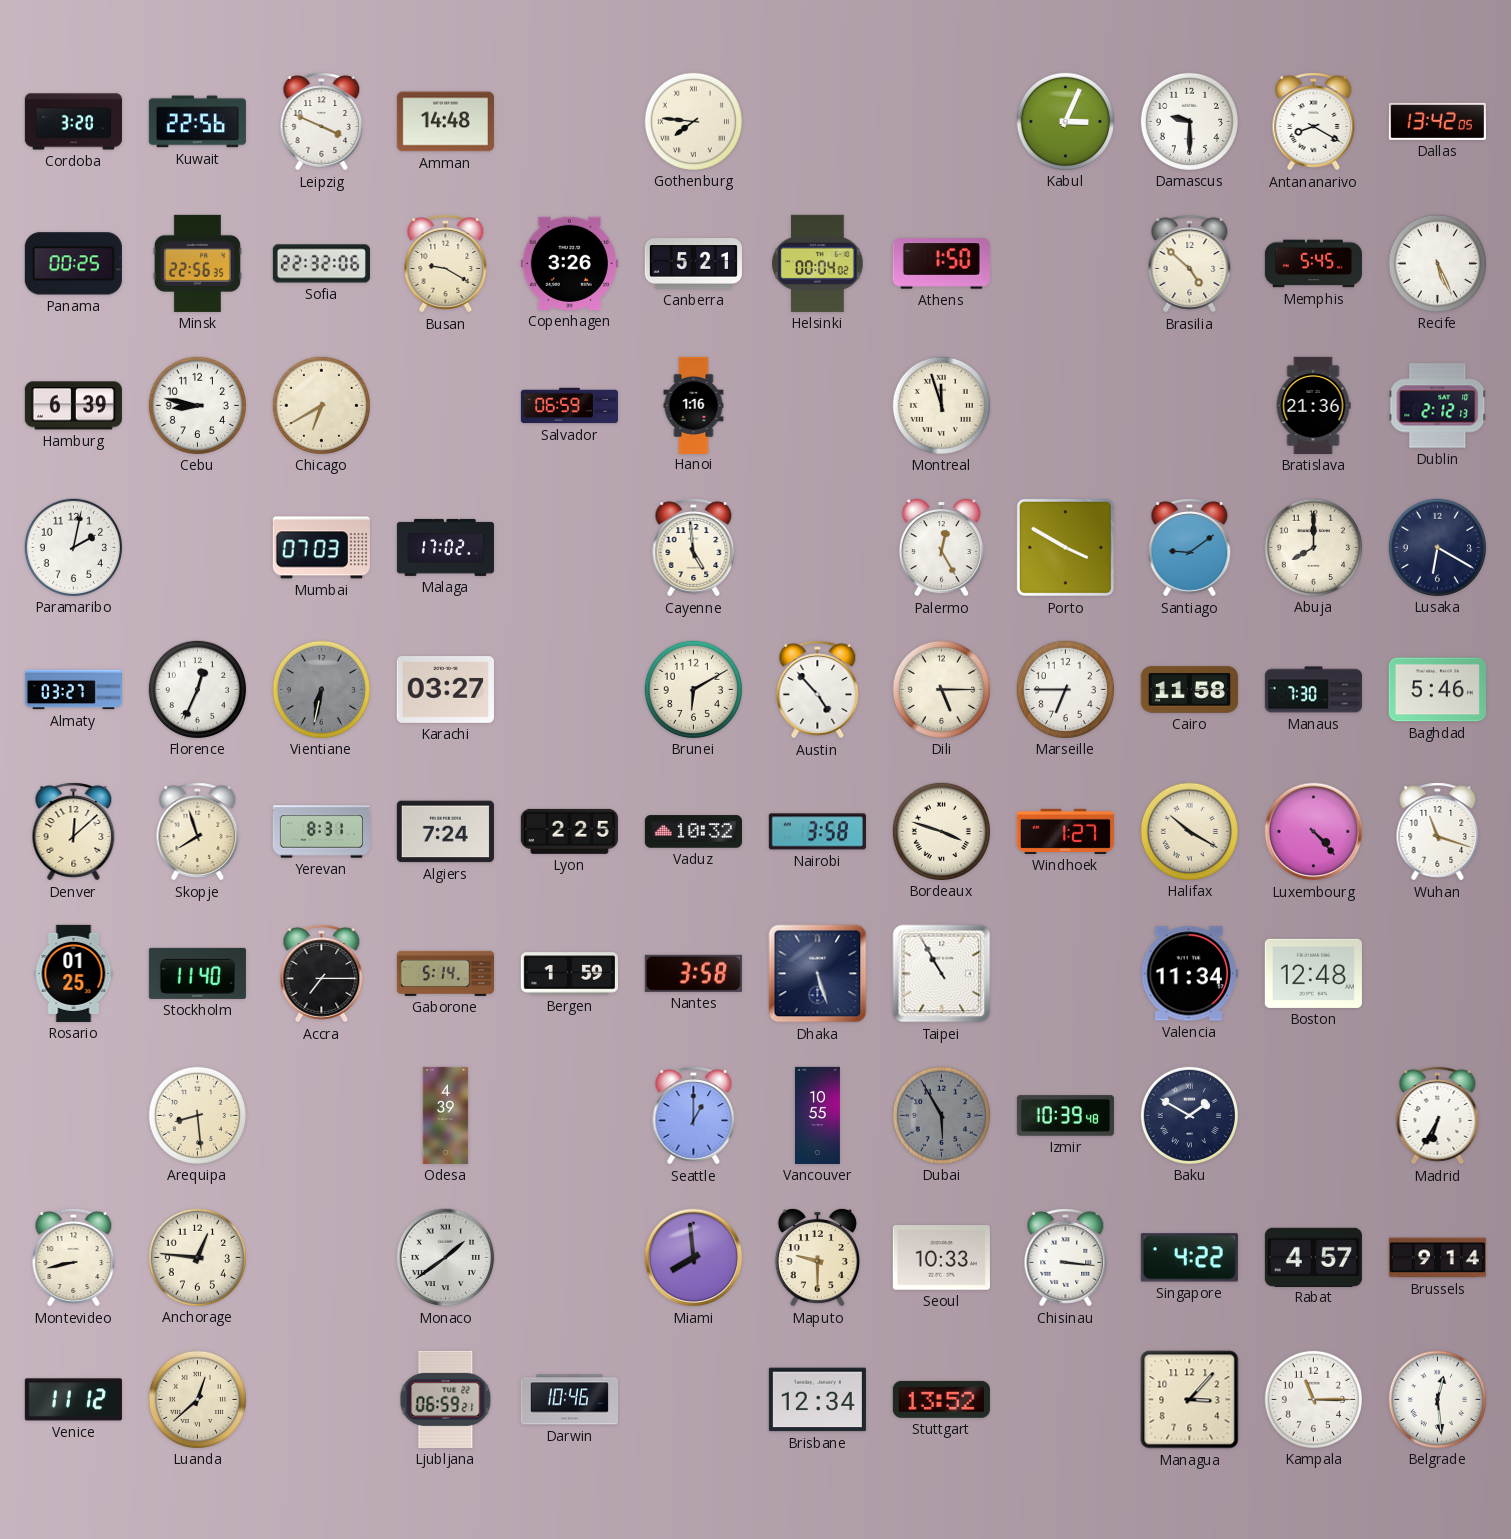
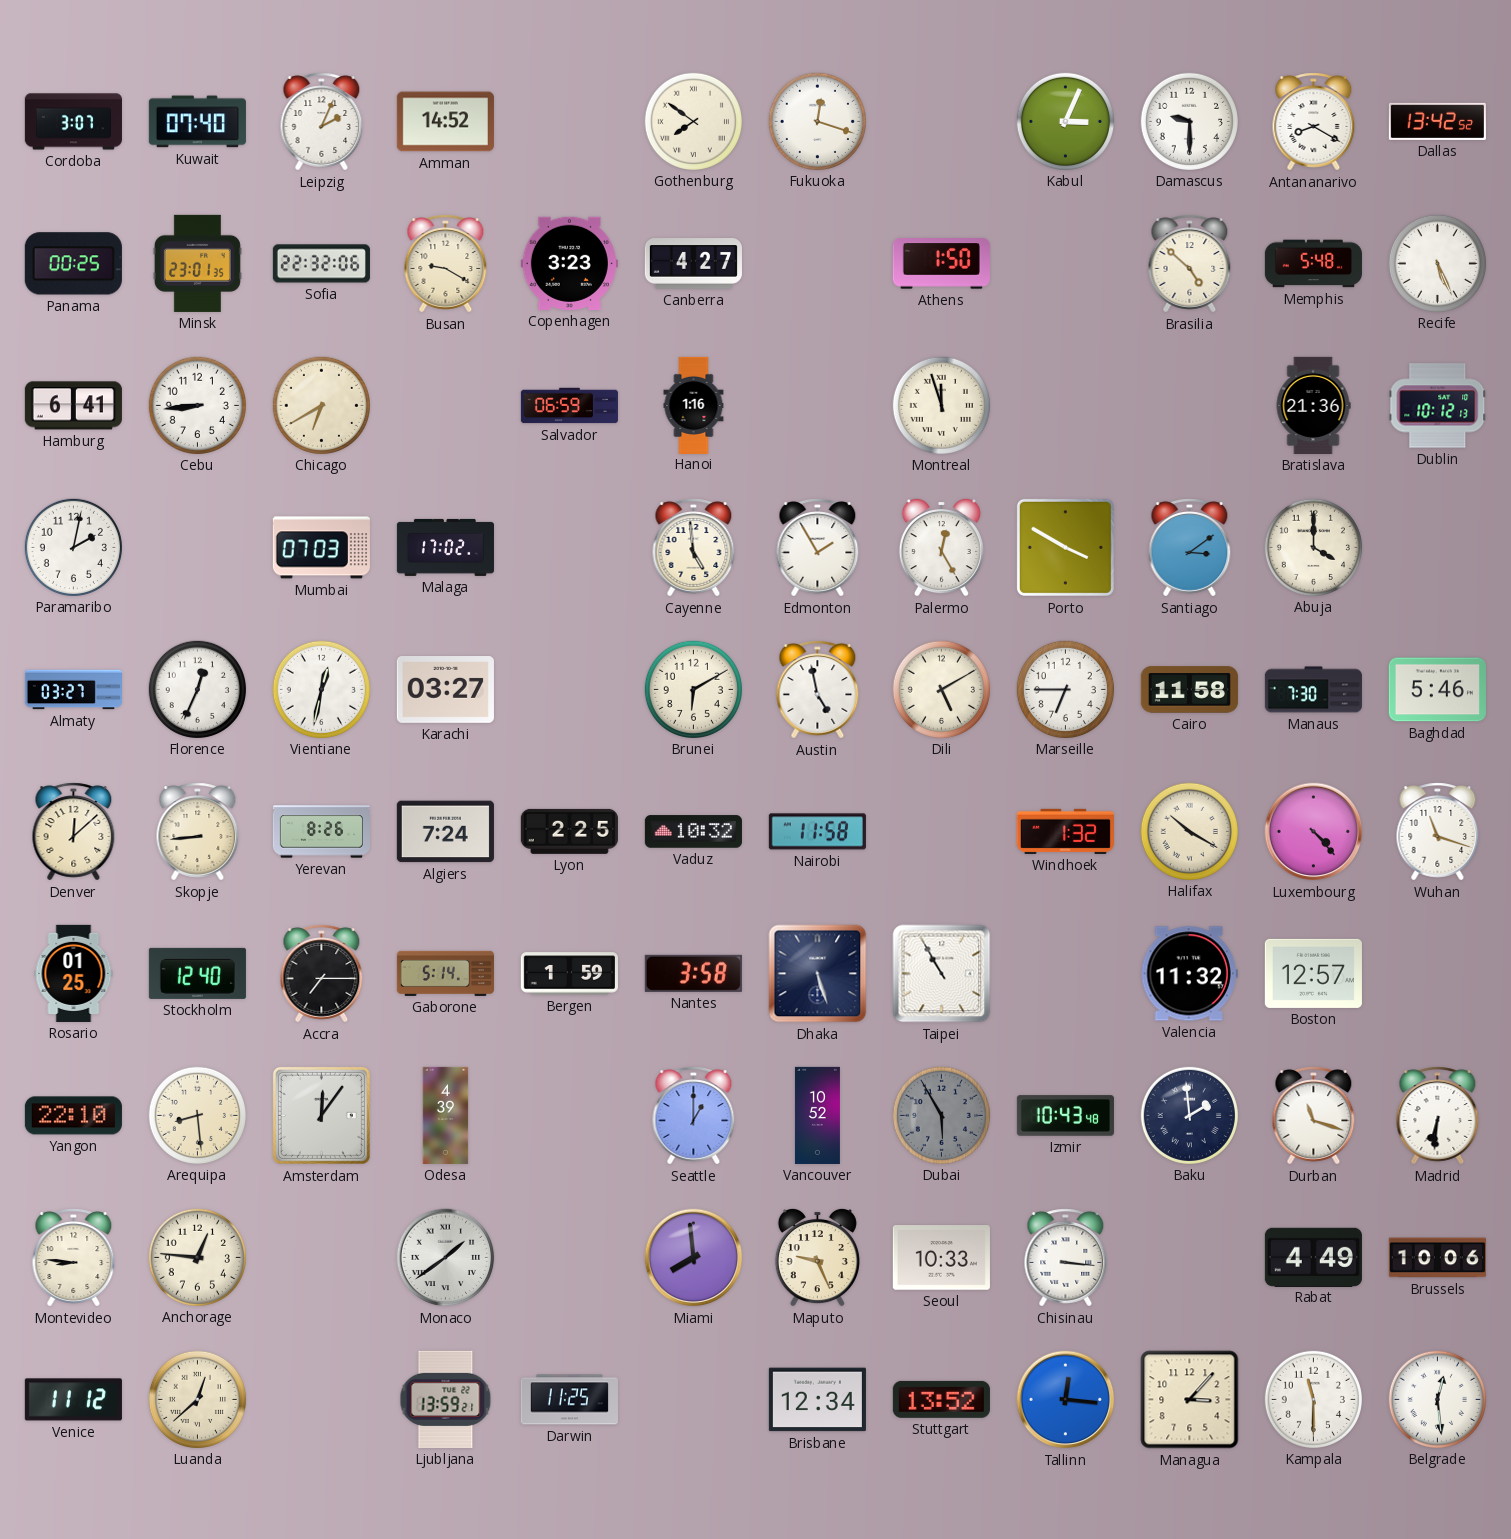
Cordoba: 3:20 -> 3:07
Kuwait: 22:56 -> 07:40
Leipzig: 3:49 -> 2:04
Amman: 14:48 -> 14:52
Gothenburg: 7:46 -> 7:51
Fukuoka: none -> 12:18
Dallas: 13:42:05 -> 13:42:52
Minsk: 22:56 -> 23:01
Copenhagen: 3:26 -> 3:23
Canberra: 5:21 -> 4:27
Helsinki: 00:04 -> none
Memphis: 5:45 -> 5:48
Hamburg: 6:39 -> 6:41
Cebu: 8:47 -> 8:44
Dublin: 2:12 -> 10:12
Edmonton: none -> 1:55
Santiago: 9:09 -> 3:09
Abuja: 8:00 -> 4:00
Lusaka: 6:20 -> none
Vientiane: 6:32 -> 12:32
Vientiane dial: grey -> white
Austin: 4:53 -> 4:58
Dili: 5:15 -> 5:10
Skopje: 7:57 -> 8:44
Yerevan: 8:31 -> 8:26
Nairobi: 3:58 -> 11:58
Bordeaux: 3:48 -> none
Windhoek: 1:27 -> 1:32
Stockholm: 11:40 -> 12:40
Valencia: 11:34 -> 11:32
Boston: 12:48 -> 12:57
Yangon: none -> 22:10
Amsterdam: none -> 12:06
Vancouver: 10:55 -> 10:52
Izmir: 10:39 -> 10:43
Baku: 1:50 -> 1:59
Durban: none -> 11:18
Madrid: 6:35 -> 6:31
Montevideo: 8:43 -> 8:46
Maputo: 9:30 -> 9:26
Singapore: 4:22 -> none
Rabat: 4:57 -> 4:49
Brussels: 9:14 -> 10:06
Ljubljana: 06:59 -> 13:59
Darwin: 10:46 -> 11:25
Tallinn: none -> 12:16
Kampala: 11:15 -> 11:30
